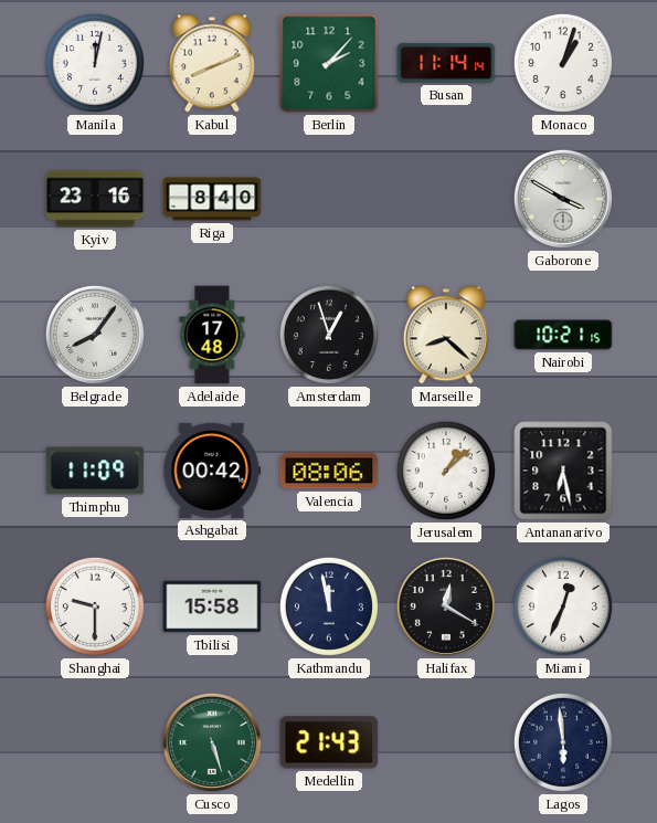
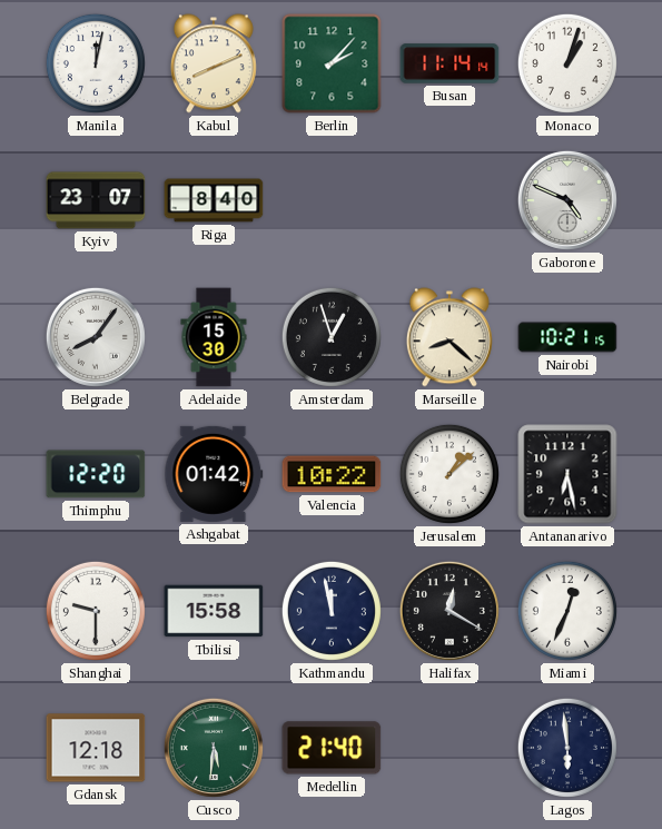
Kyiv: 23:16 -> 23:07
Gaborone: 3:50 -> 4:49
Adelaide: 17:48 -> 15:30
Thimphu: 11:09 -> 12:20
Ashgabat: 00:42 -> 01:42
Valencia: 08:06 -> 10:22
Gdansk: none -> 12:18
Cusco: 5:27 -> 5:31
Medellin: 21:43 -> 21:40
